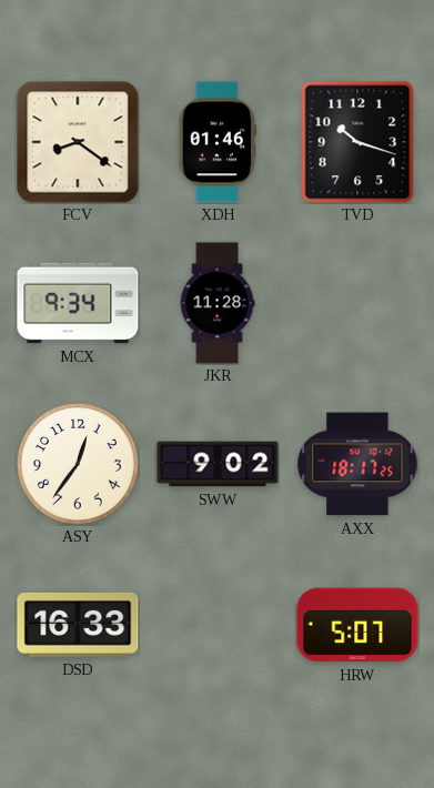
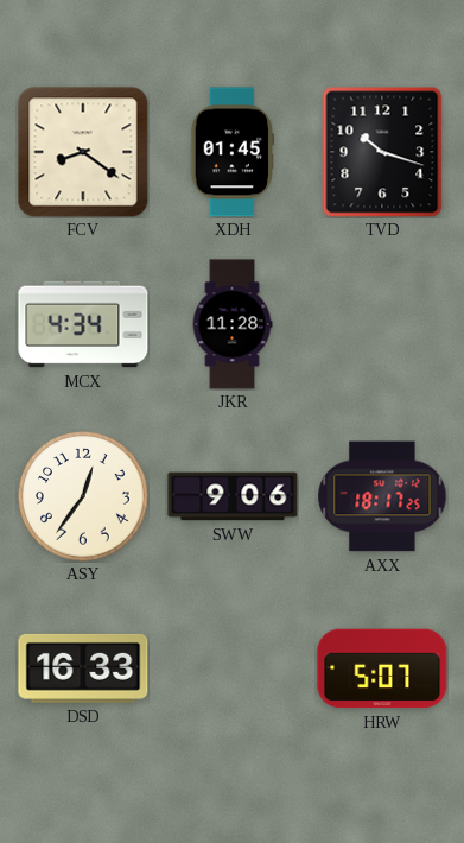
XDH: 01:46 -> 01:45
MCX: 9:34 -> 4:34
SWW: 9:02 -> 9:06
